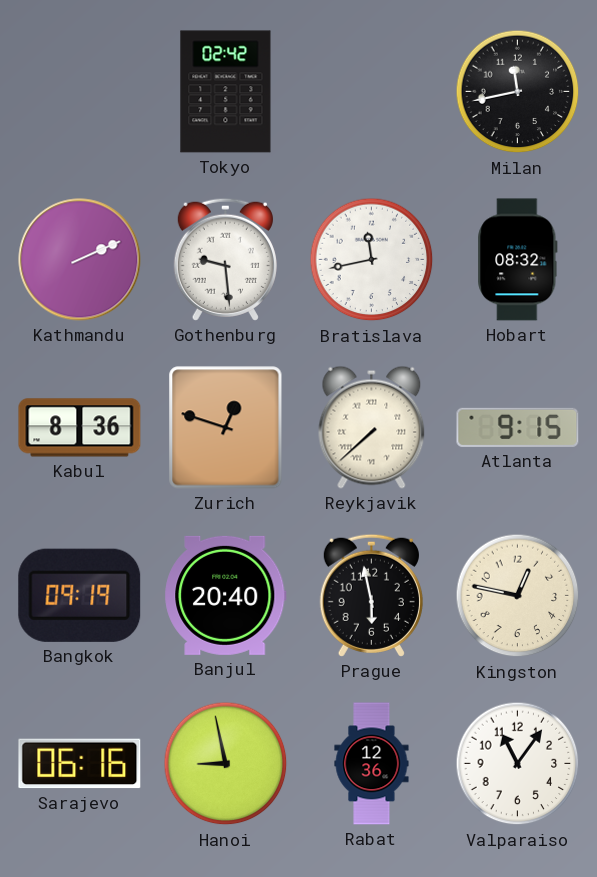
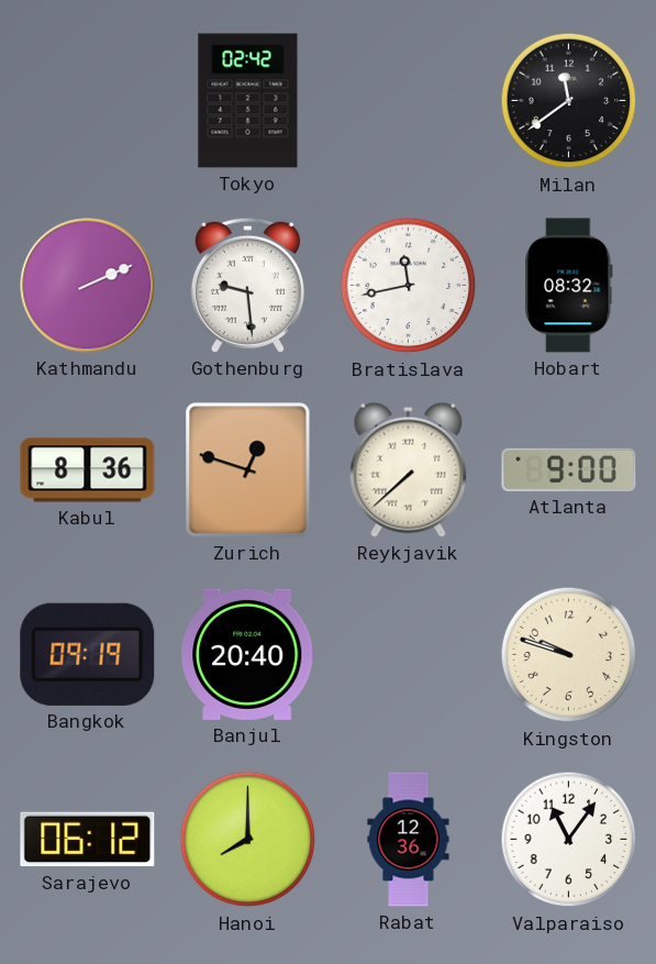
Milan: 11:43 -> 11:39
Atlanta: 9:15 -> 9:00
Prague: 5:58 -> none
Kingston: 12:47 -> 9:48
Sarajevo: 06:16 -> 06:12
Hanoi: 8:58 -> 8:00
